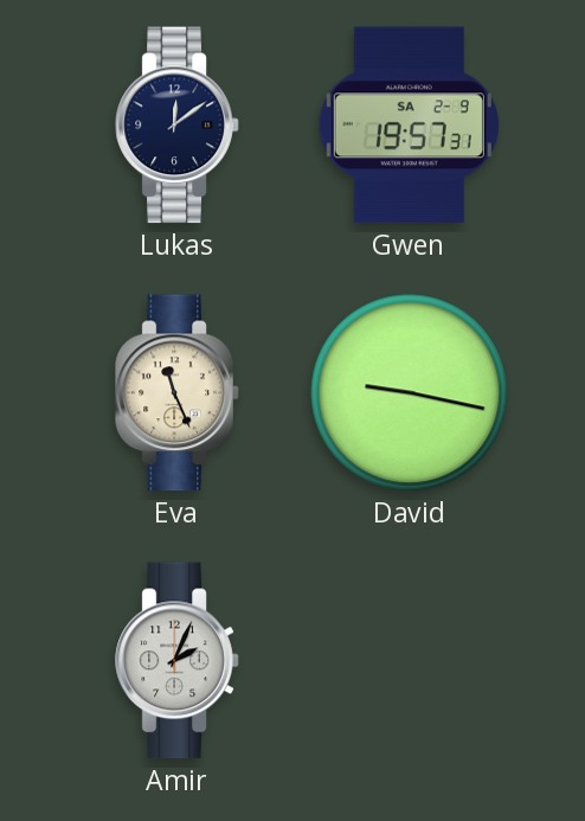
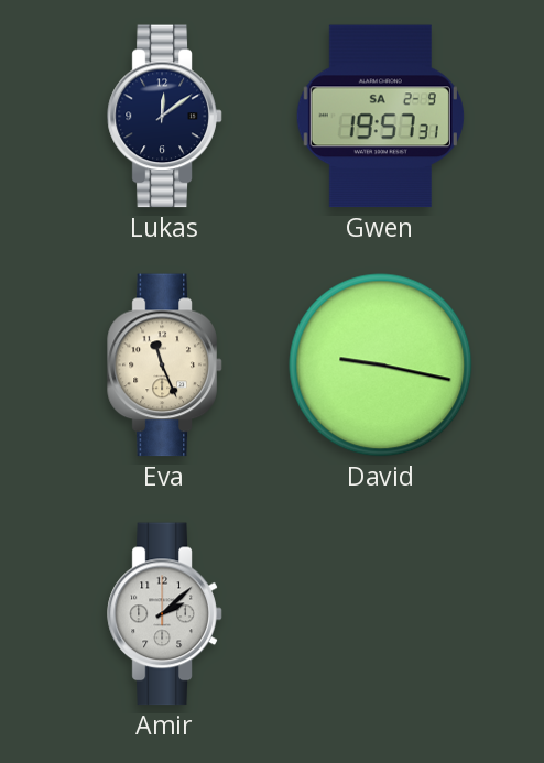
Amir: 2:04 -> 2:08
